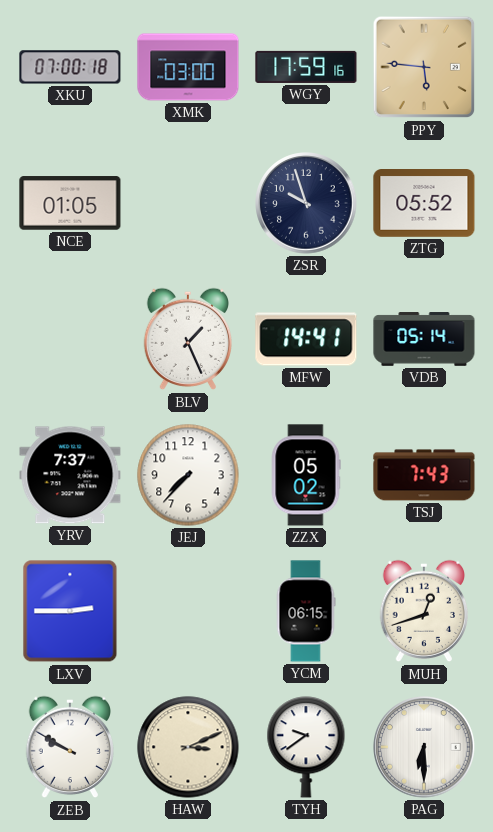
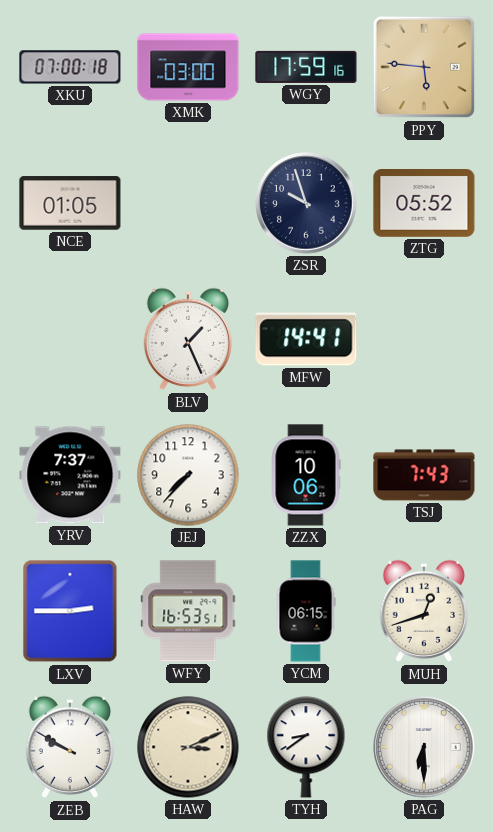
VDB: 05:14 -> none
ZZX: 05:02 -> 10:06
WFY: none -> 16:53
TYH: 9:39 -> 8:39
